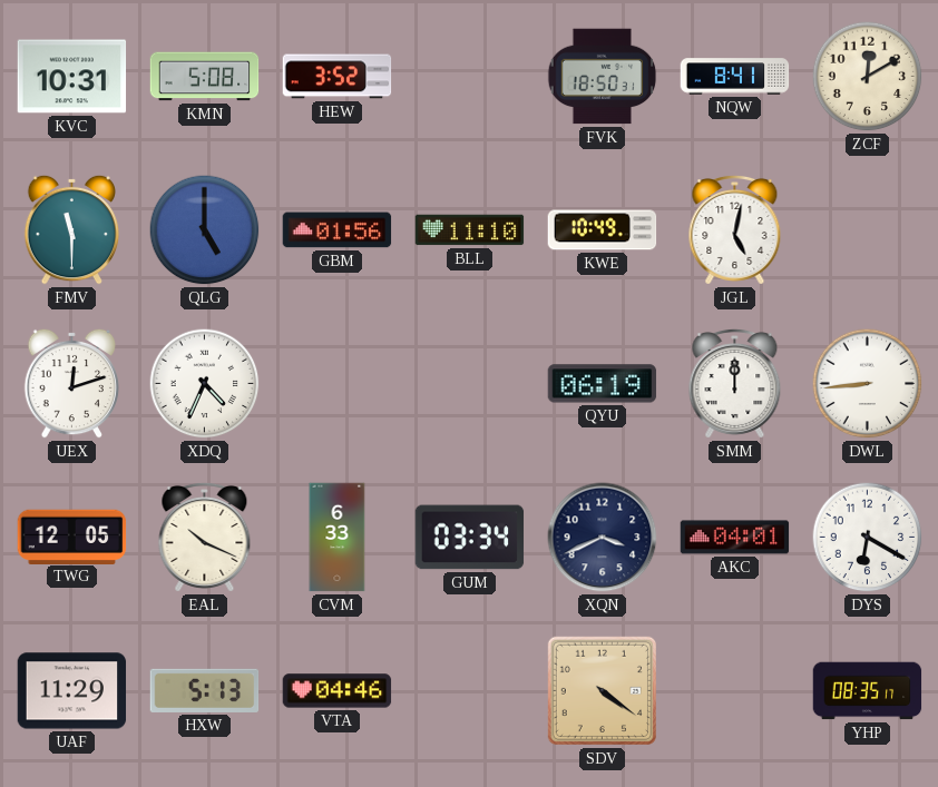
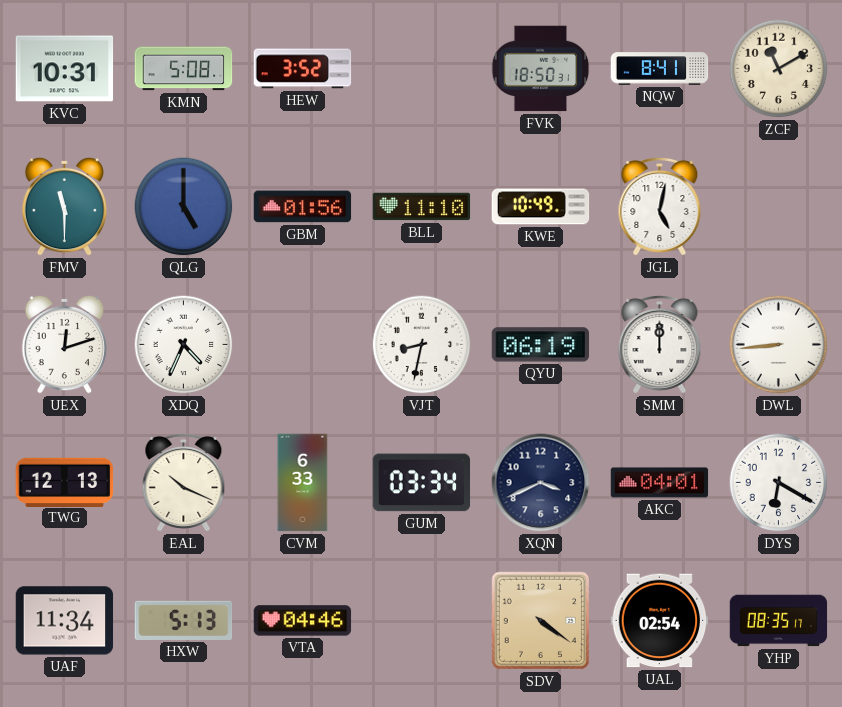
ZCF: 12:10 -> 11:10
VJT: none -> 8:32
TWG: 12:05 -> 12:13
UAF: 11:29 -> 11:34
UAL: none -> 02:54
